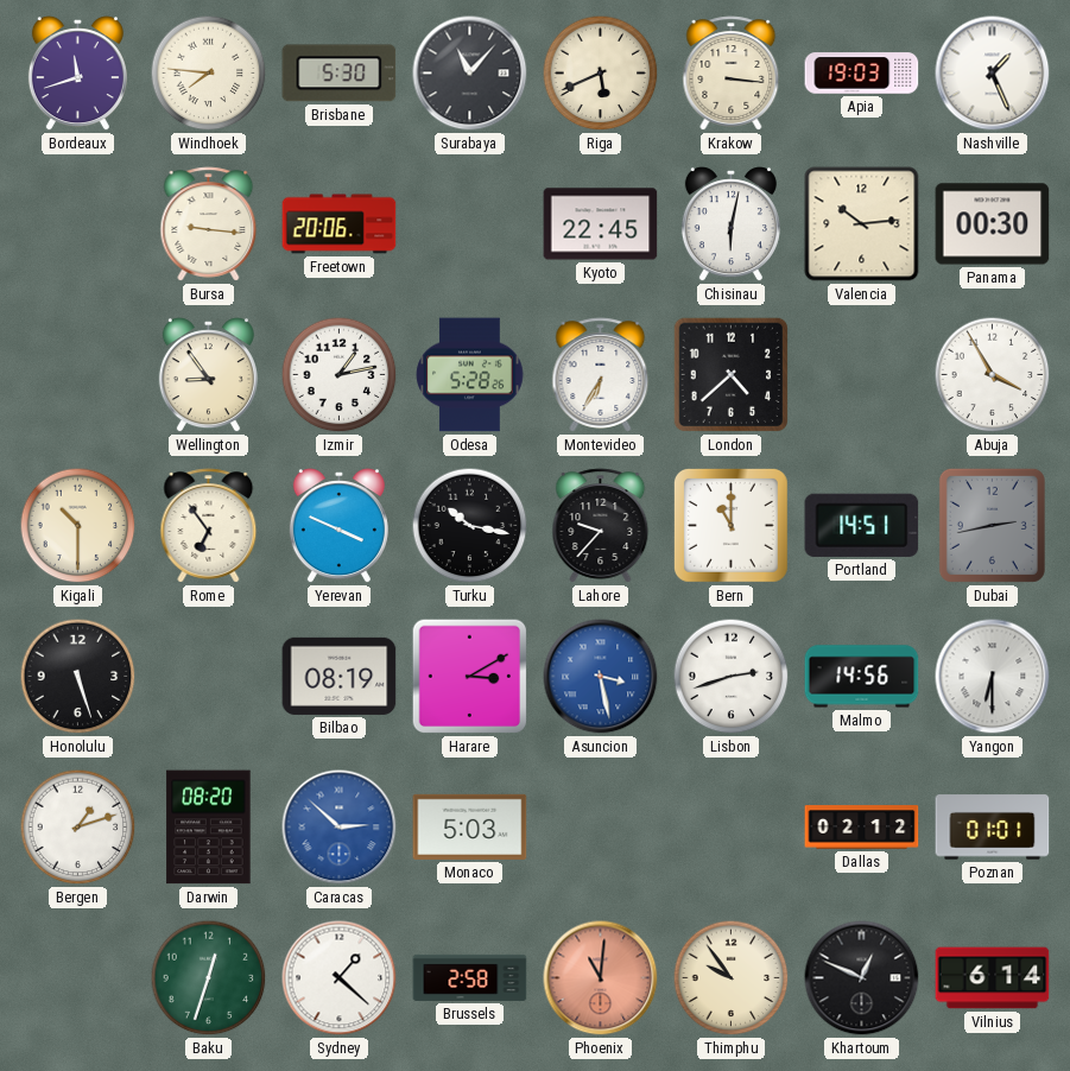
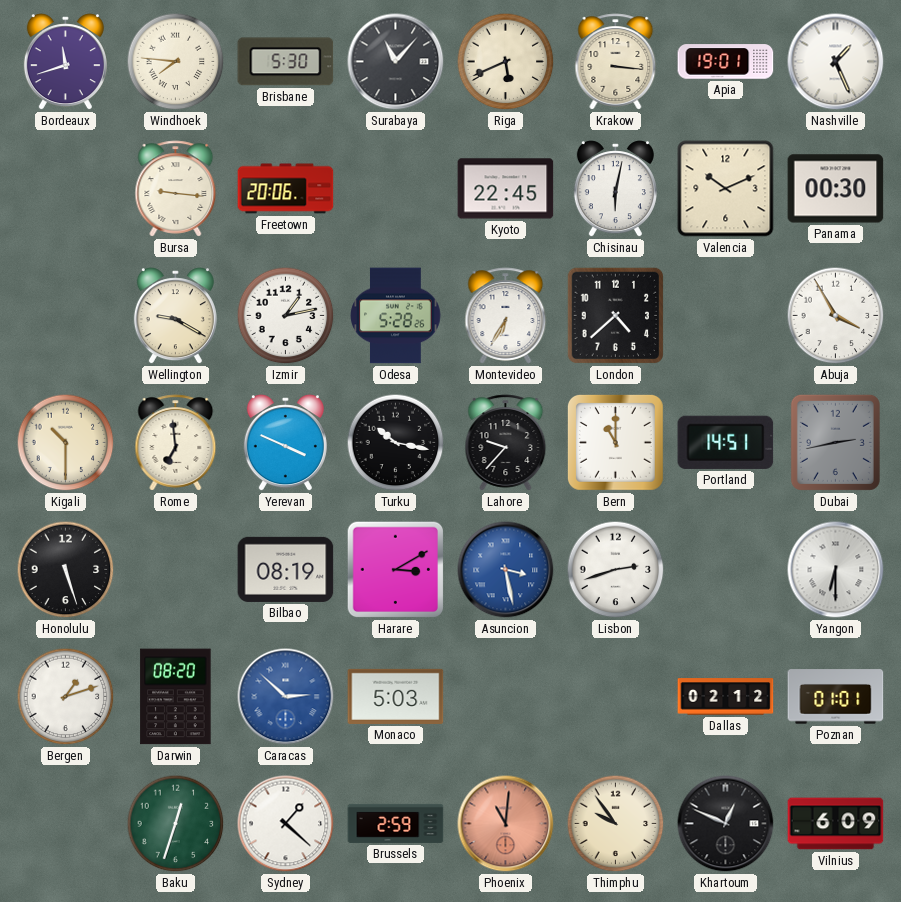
Apia: 19:03 -> 19:01
Valencia: 10:14 -> 10:11
Wellington: 8:54 -> 9:20
Rome: 6:54 -> 6:59
Malmo: 14:56 -> none
Brussels: 2:58 -> 2:59
Vilnius: 6:14 -> 6:09
